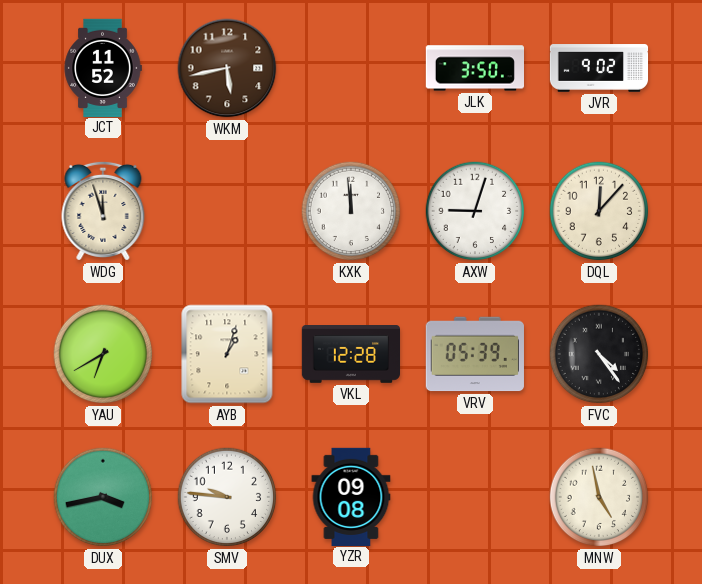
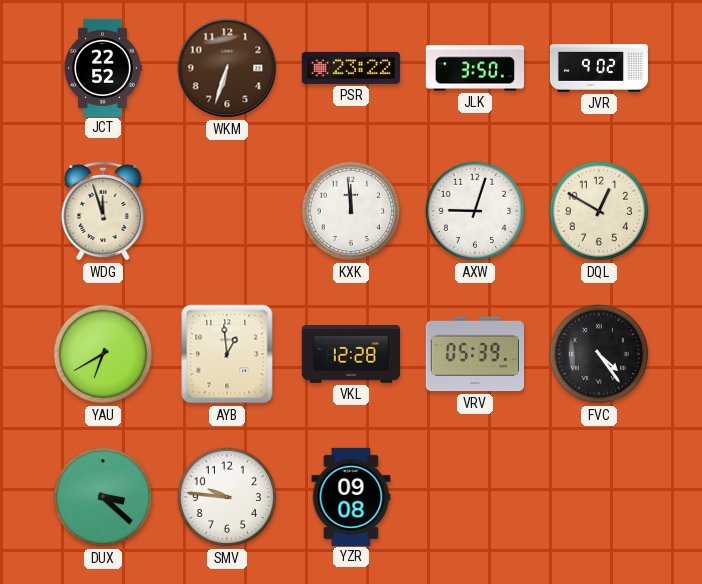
JCT: 11:52 -> 22:52
WKM: 5:43 -> 6:33
PSR: none -> 23:22
DQL: 12:07 -> 12:50
AYB: 1:03 -> 12:59
DUX: 3:43 -> 3:22
MNW: 4:58 -> none
